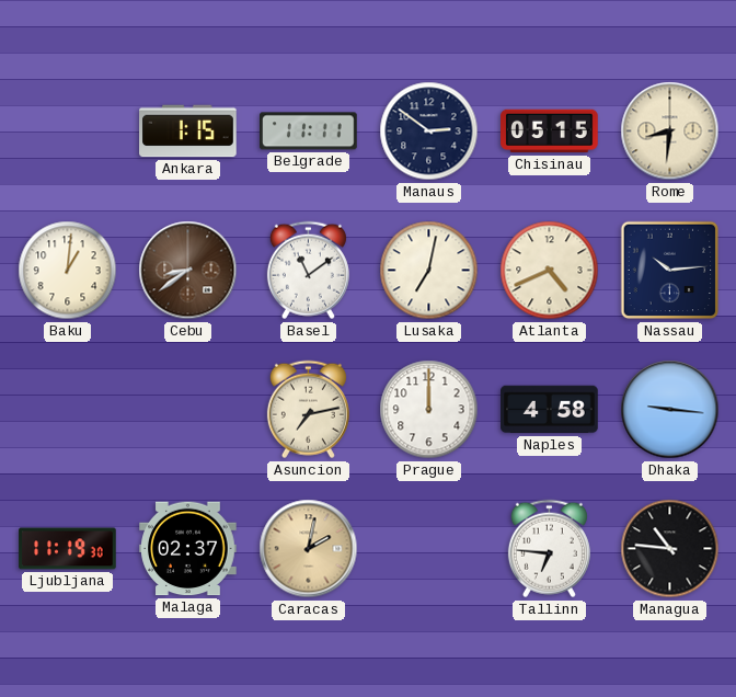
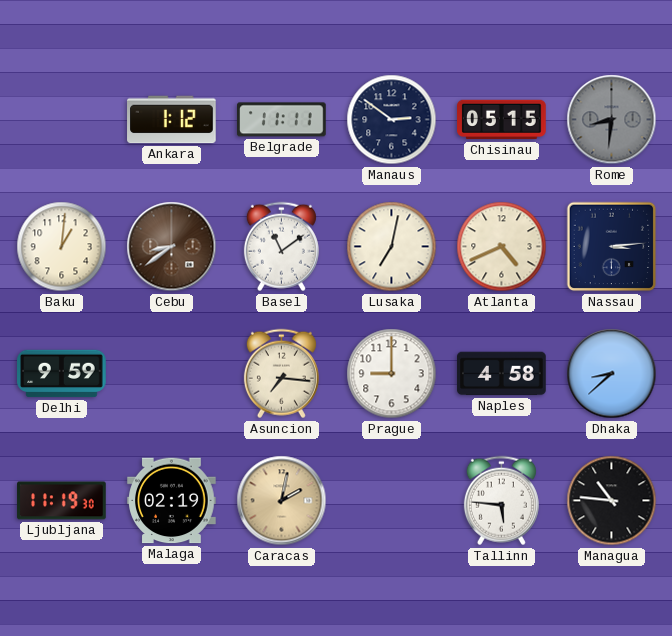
Ankara: 1:15 -> 1:12
Rome dial: cream -> grey
Nassau: 10:14 -> 3:14
Delhi: none -> 9:59
Asuncion: 7:13 -> 7:16
Prague: 12:00 -> 9:00
Dhaka: 9:16 -> 8:38
Malaga: 02:37 -> 02:19
Tallinn: 6:46 -> 5:46
